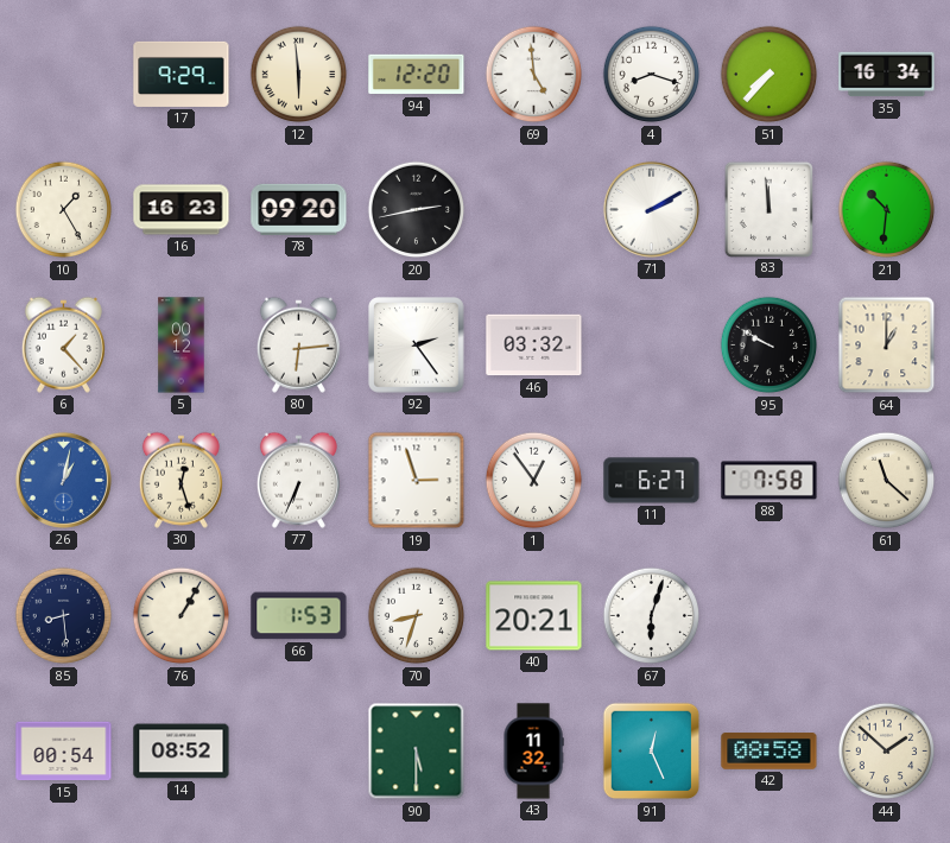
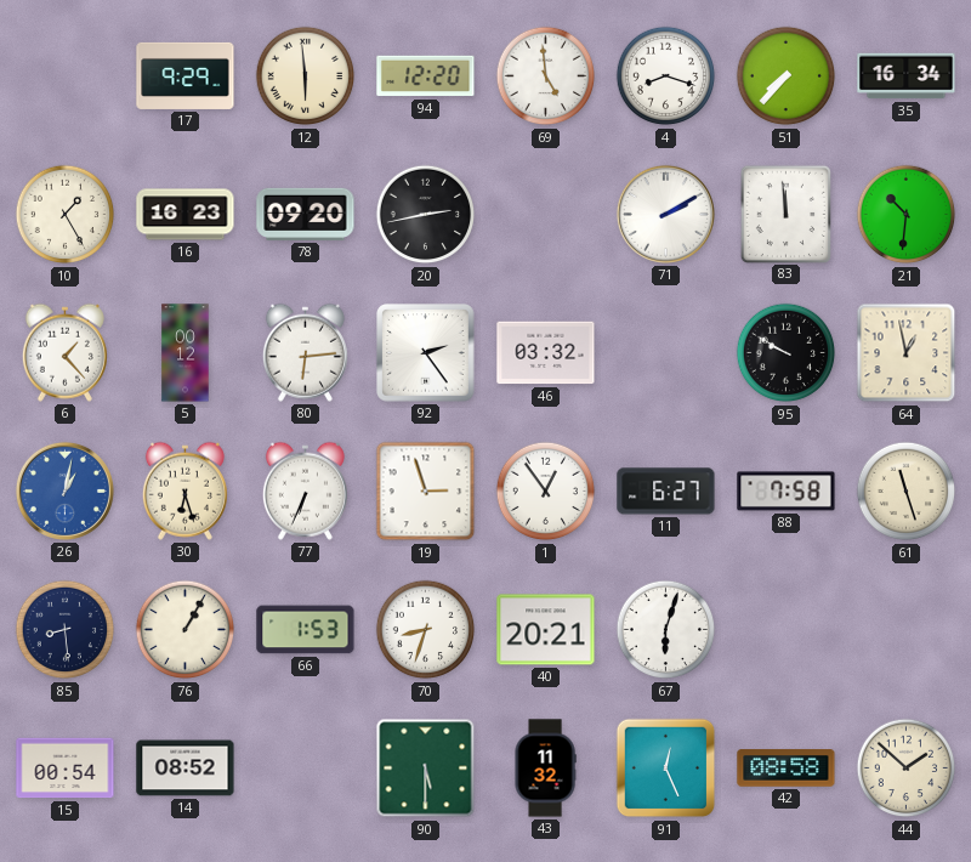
64: 1:00 -> 12:58
30: 12:27 -> 6:27
61: 11:22 -> 11:27
